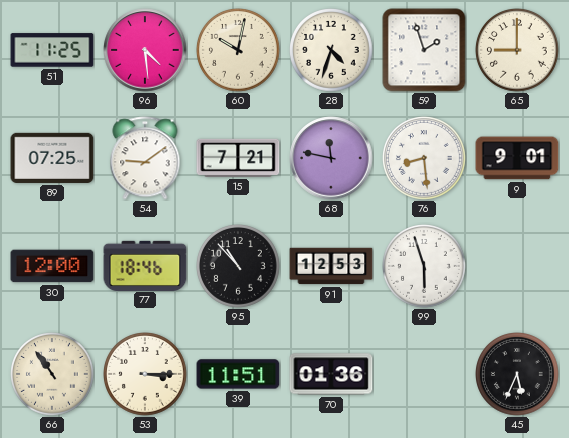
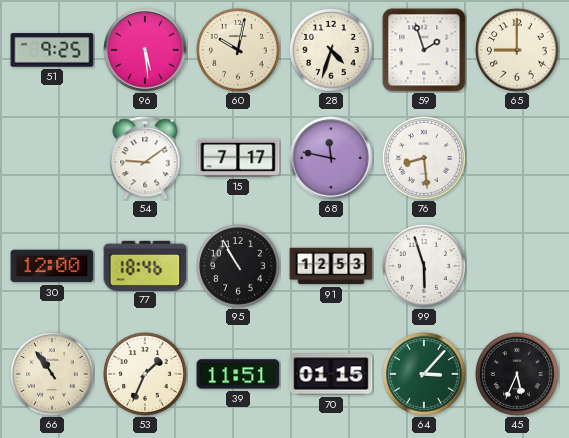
51: 11:25 -> 9:25
96: 4:29 -> 5:29
89: 07:25 -> none
15: 7:21 -> 7:17
9: 9:01 -> none
95: 10:53 -> 10:55
53: 3:15 -> 1:34
70: 01:36 -> 01:15
64: none -> 3:07
